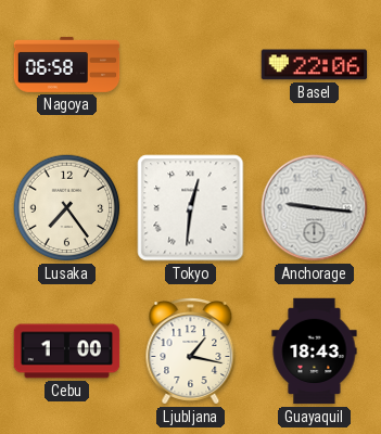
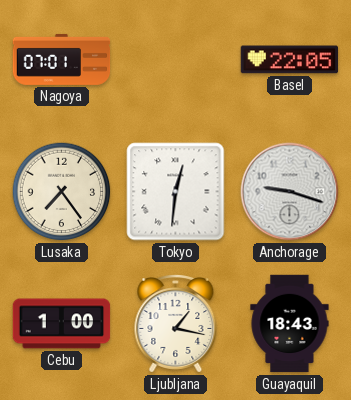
Nagoya: 06:58 -> 07:01
Basel: 22:06 -> 22:05
Anchorage: 9:16 -> 9:18
